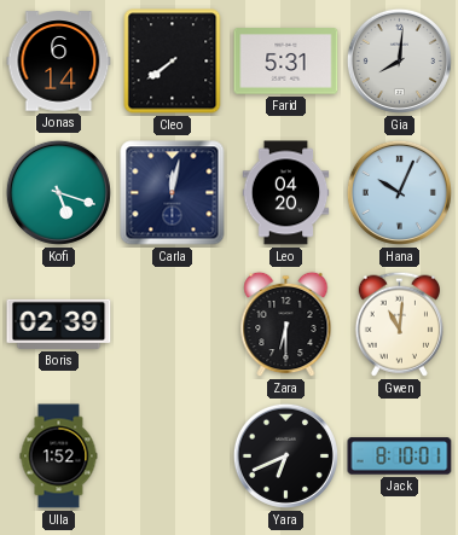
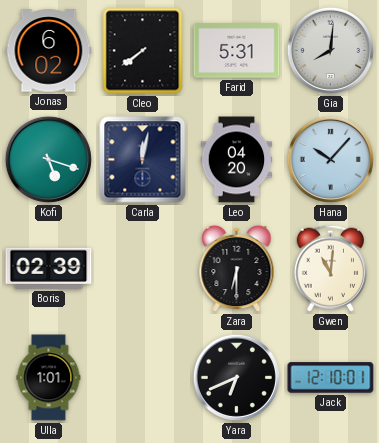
Jonas: 6:14 -> 6:02
Hana: 10:04 -> 10:07
Ulla: 1:52 -> 1:01
Jack: 8:10 -> 12:10
